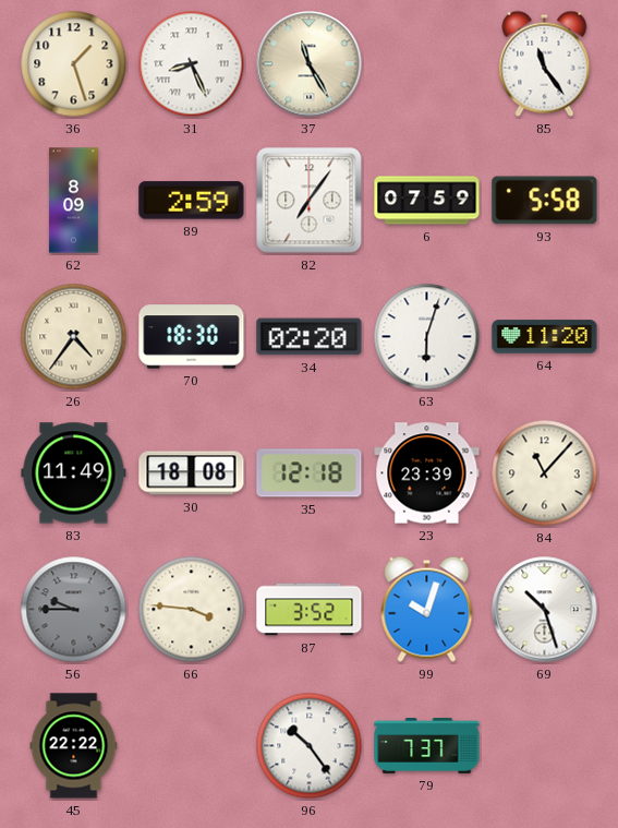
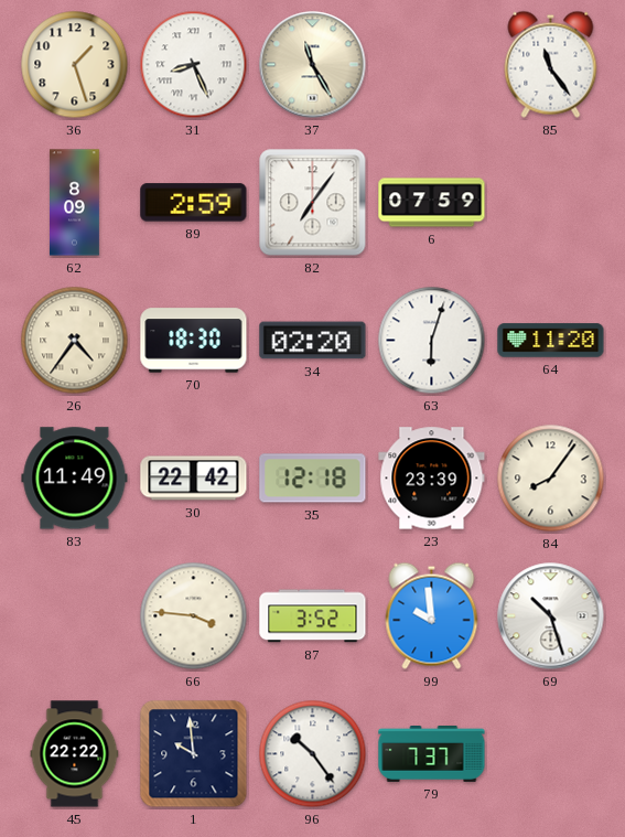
93: 5:58 -> none
30: 18:08 -> 22:42
84: 11:07 -> 8:06
56: 9:45 -> none
99: 10:03 -> 9:59
1: none -> 9:59
